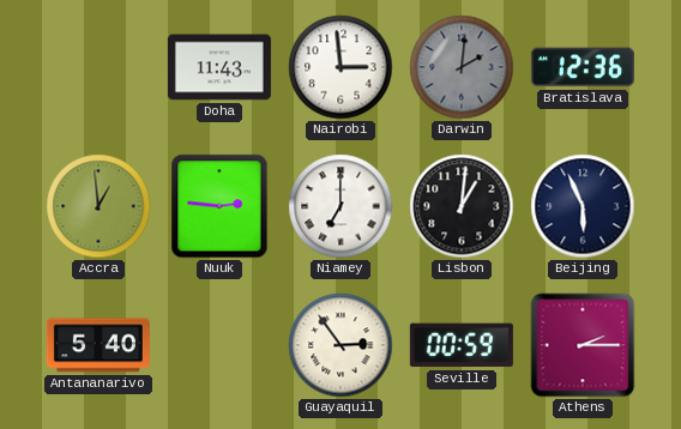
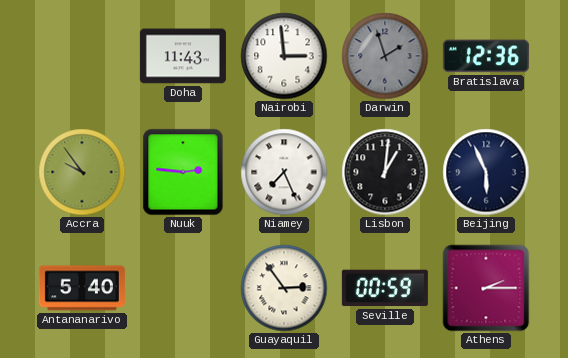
Darwin: 2:01 -> 1:57
Accra: 12:59 -> 9:54
Niamey: 7:00 -> 7:26
